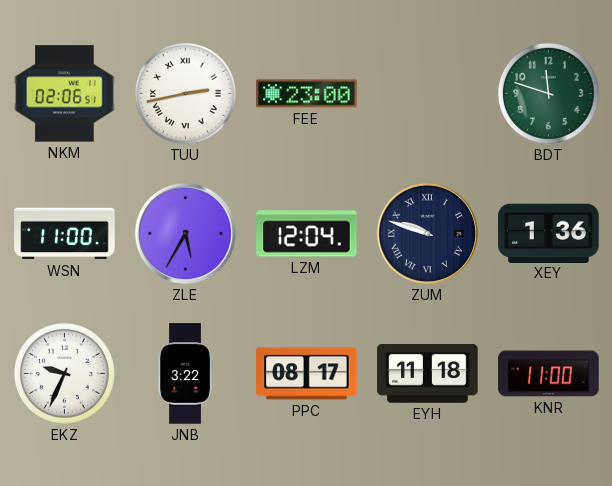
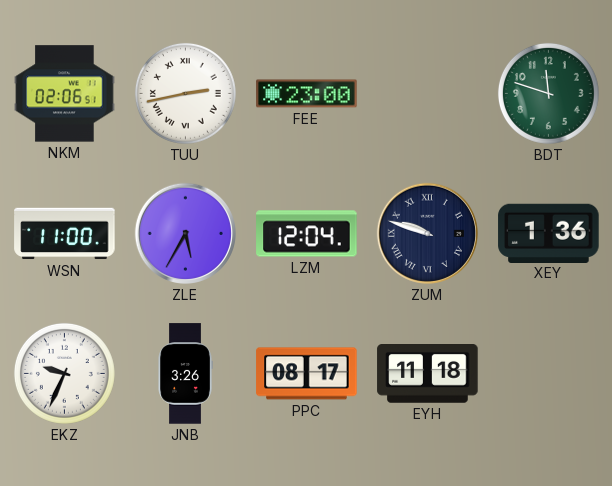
JNB: 3:22 -> 3:26
KNR: 11:00 -> none
